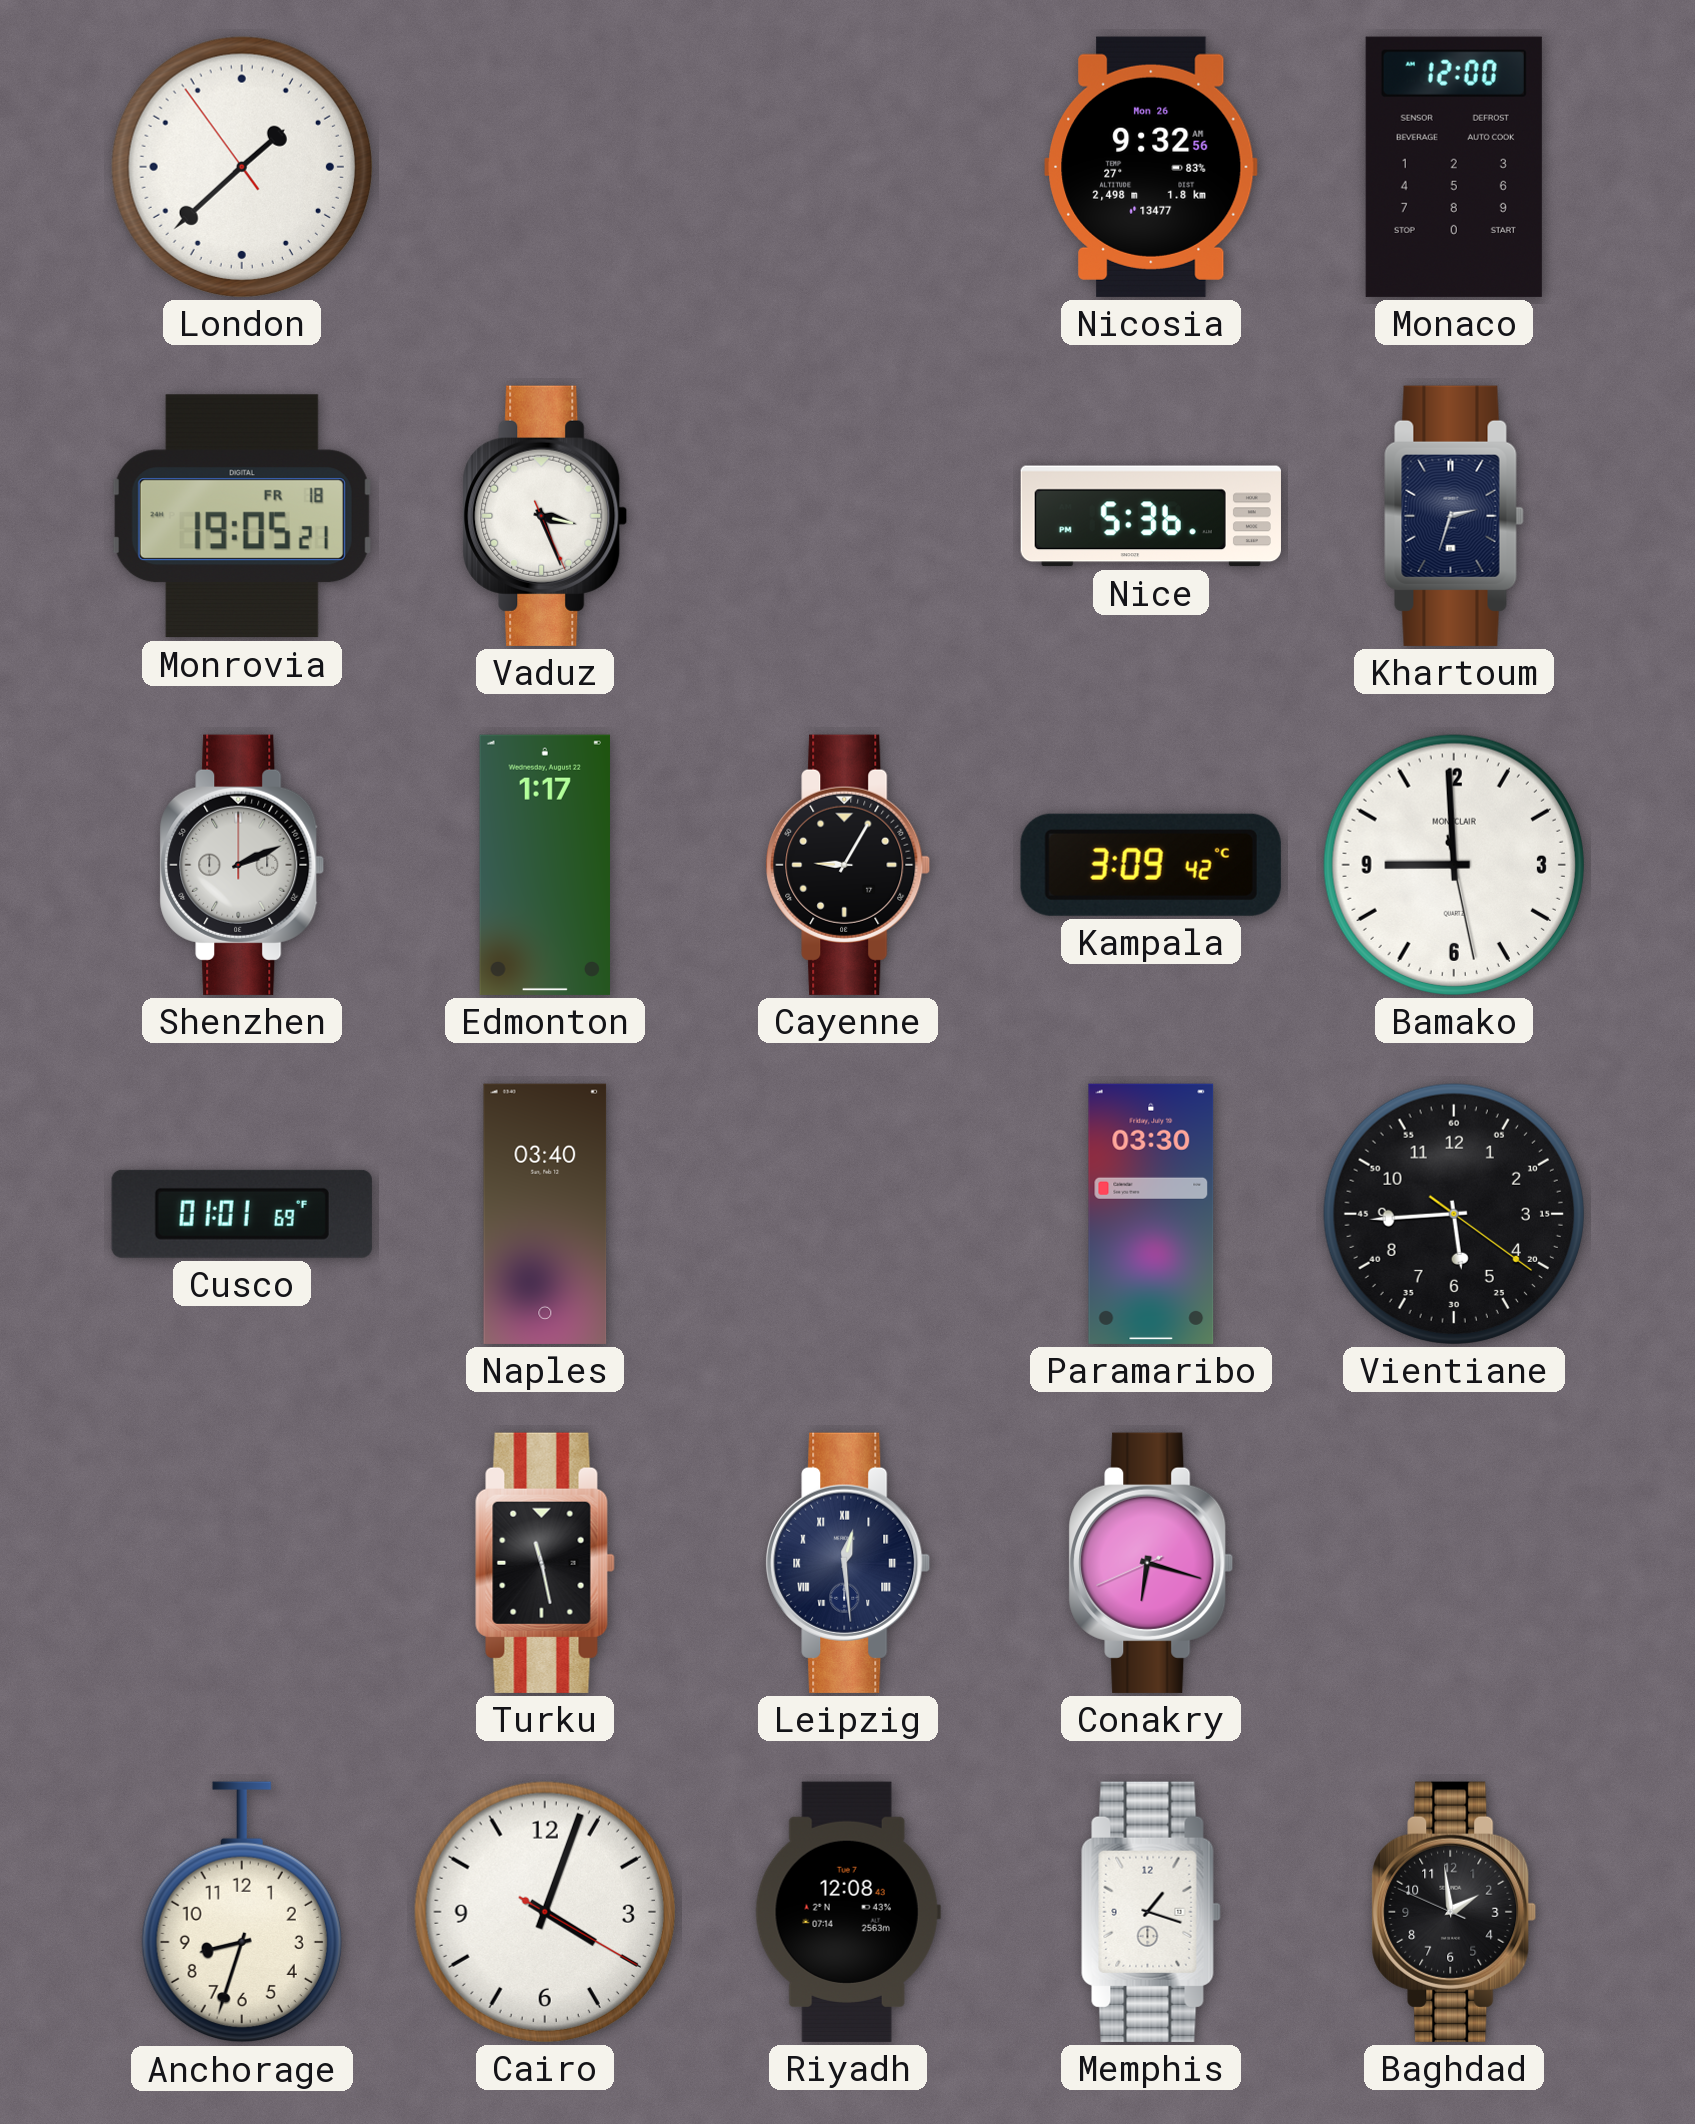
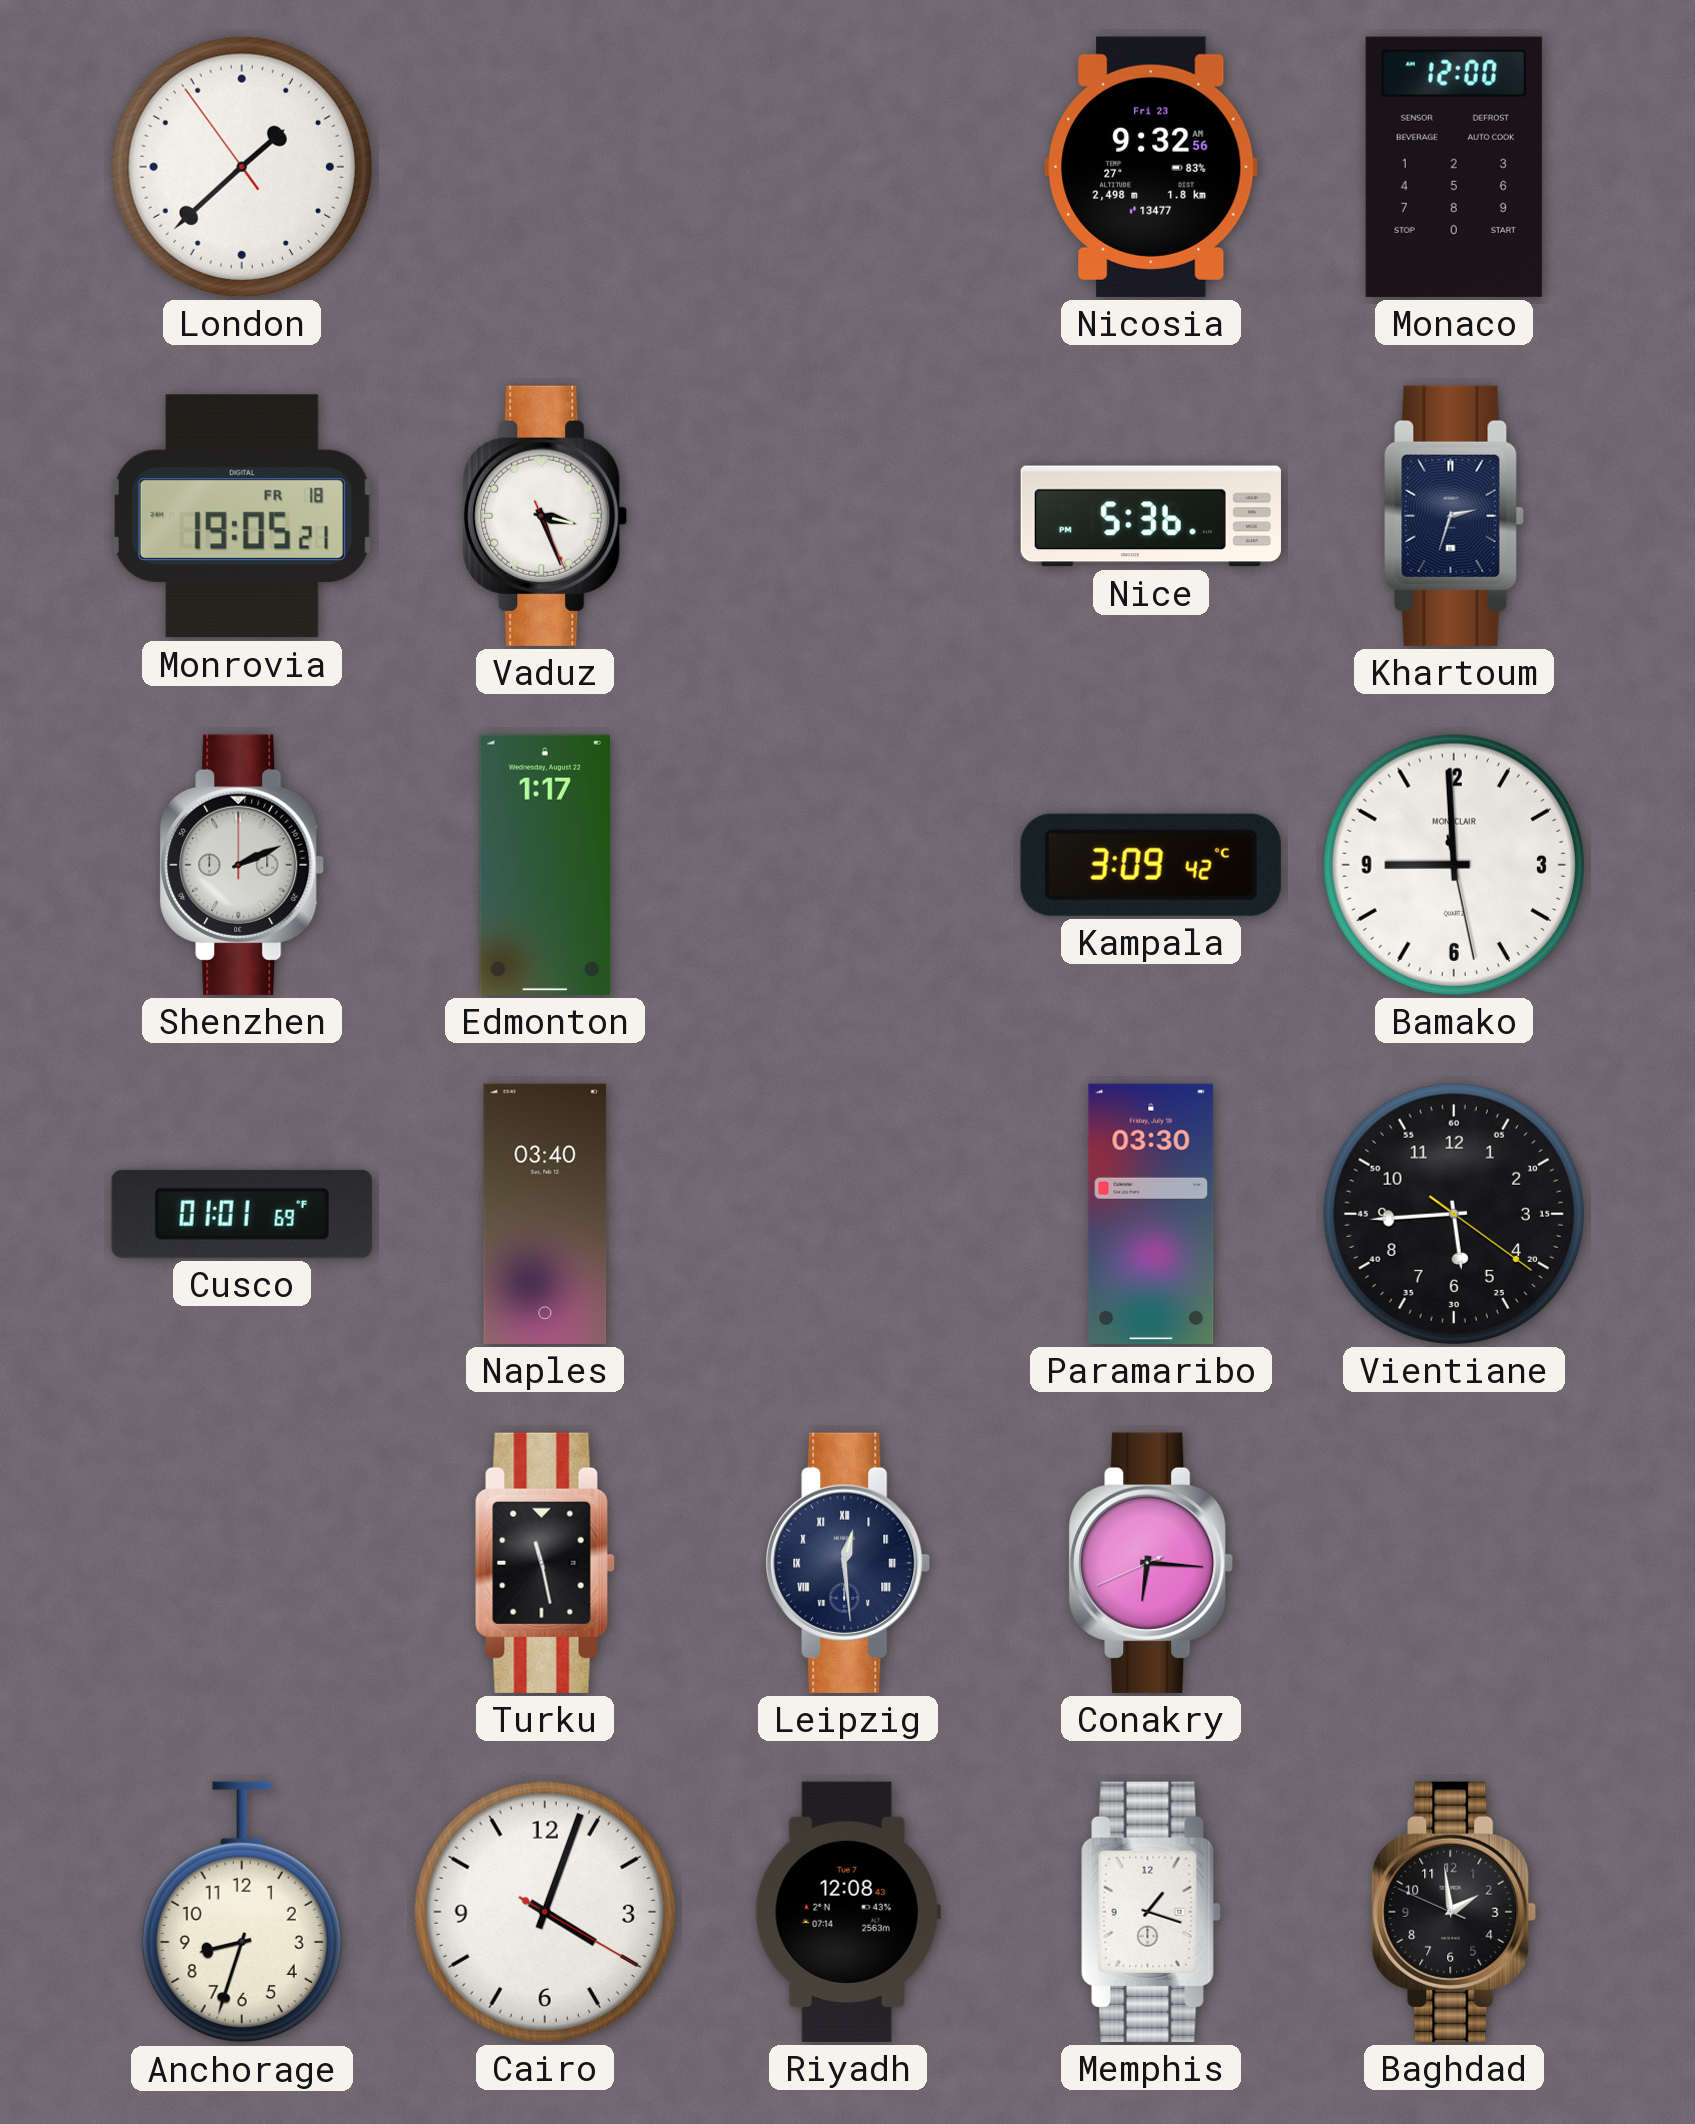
Nicosia date: Mon 26 -> Fri 23
Cayenne: 9:05 -> none
Conakry: 6:17 -> 6:15
